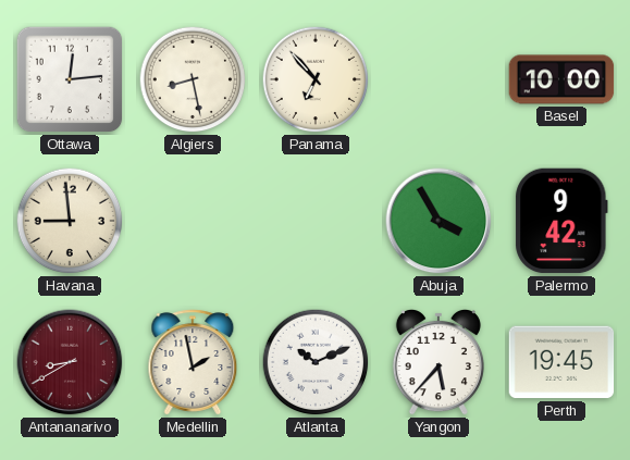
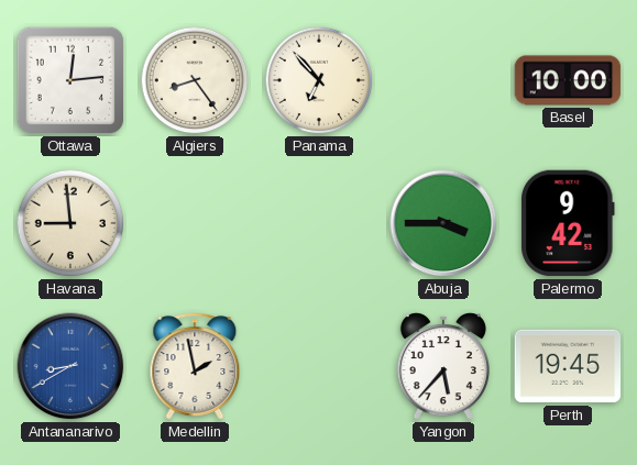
Algiers: 8:28 -> 8:24
Abuja: 3:55 -> 3:45
Antananarivo dial: burgundy -> blue
Atlanta: 10:11 -> none
